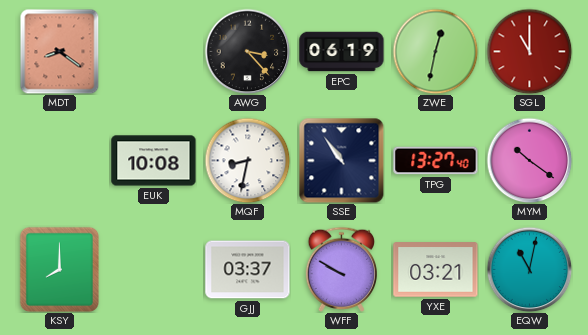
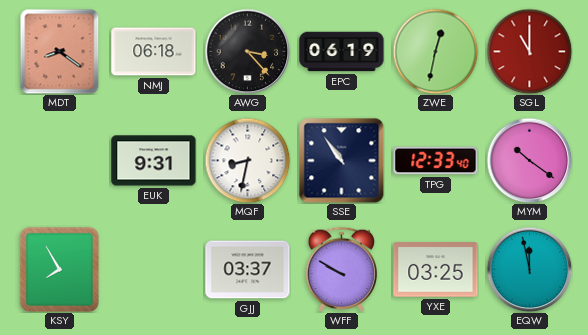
NMJ: none -> 06:18
EUK: 10:08 -> 9:31
TPG: 13:27 -> 12:33
KSY: 8:00 -> 7:55
YXE: 03:21 -> 03:25
EQW: 11:02 -> 11:58
